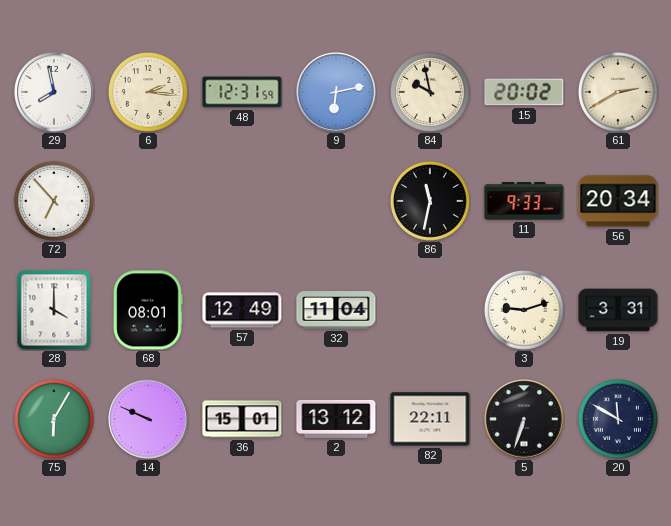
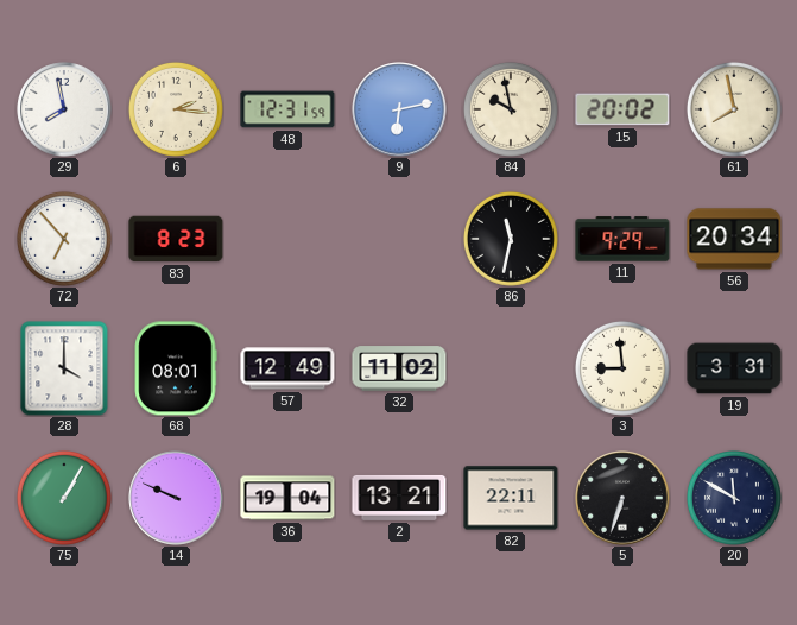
61: 2:40 -> 7:58
83: none -> 8:23
11: 9:33 -> 9:29
32: 11:04 -> 11:02
3: 9:12 -> 8:59
75: 6:05 -> 1:05
36: 15:01 -> 19:04
2: 13:12 -> 13:21
